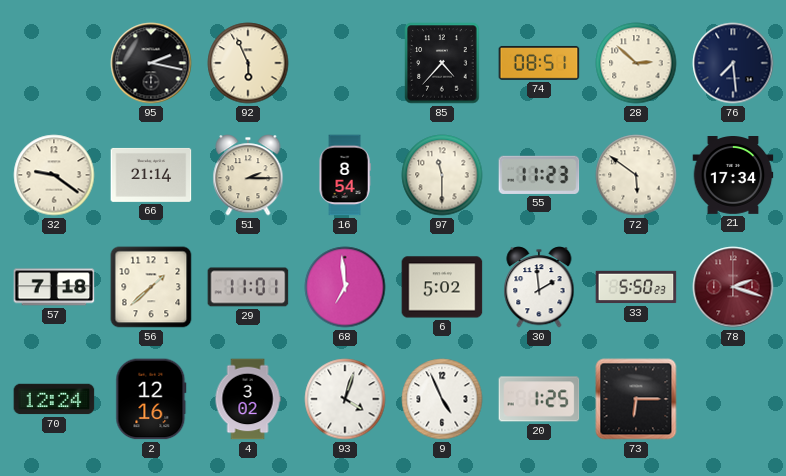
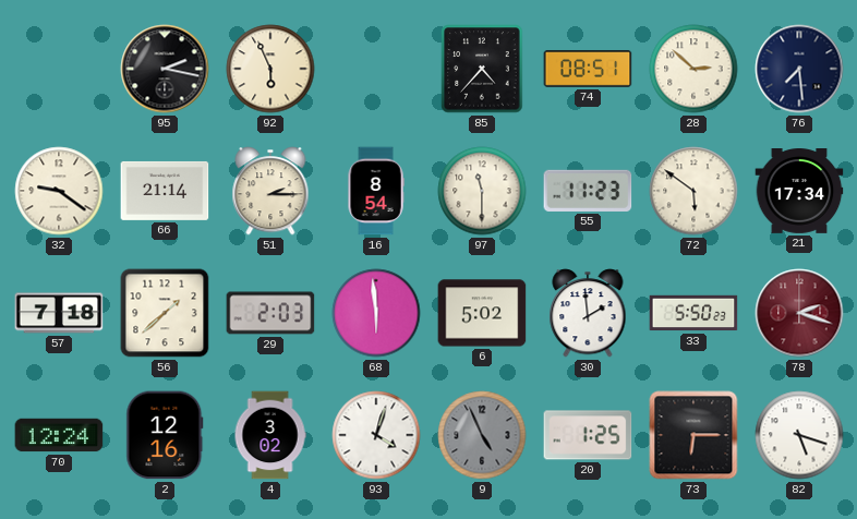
29: 11:01 -> 2:03
68: 6:59 -> 5:59
9 dial: white -> grey
82: none -> 5:18
